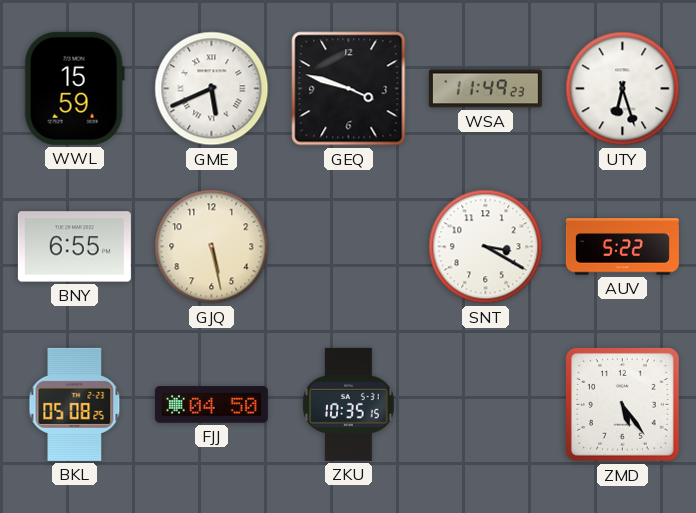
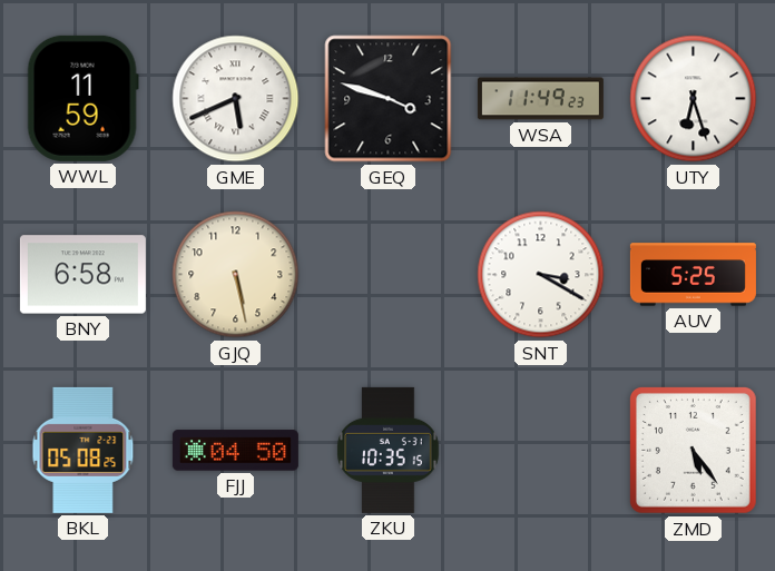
WWL: 15:59 -> 11:59
BNY: 6:55 -> 6:58
AUV: 5:22 -> 5:25
